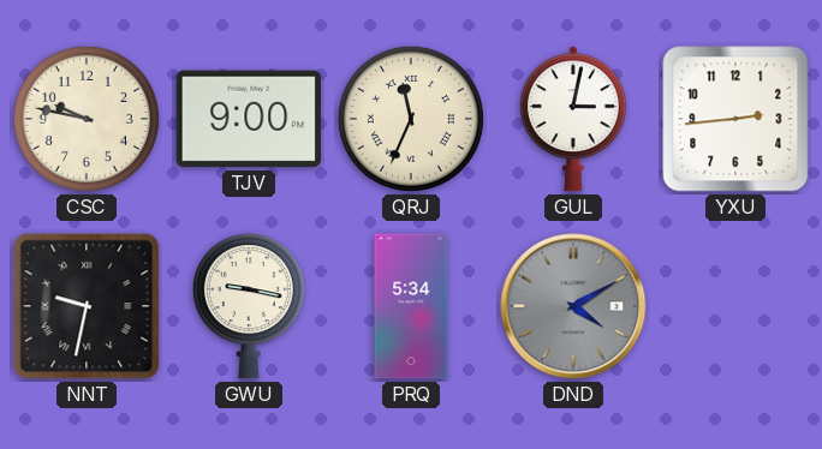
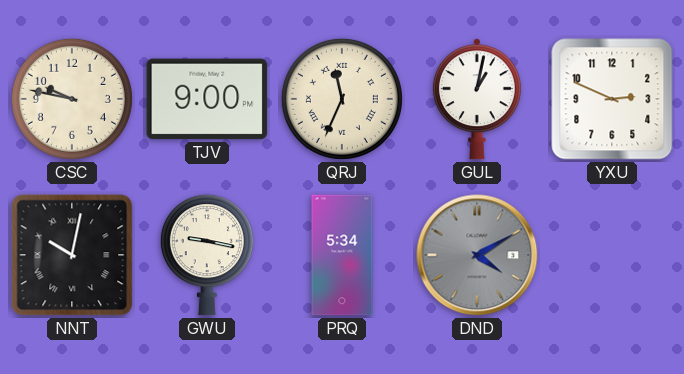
GUL: 3:02 -> 1:02
YXU: 2:44 -> 2:49
NNT: 9:32 -> 10:02
